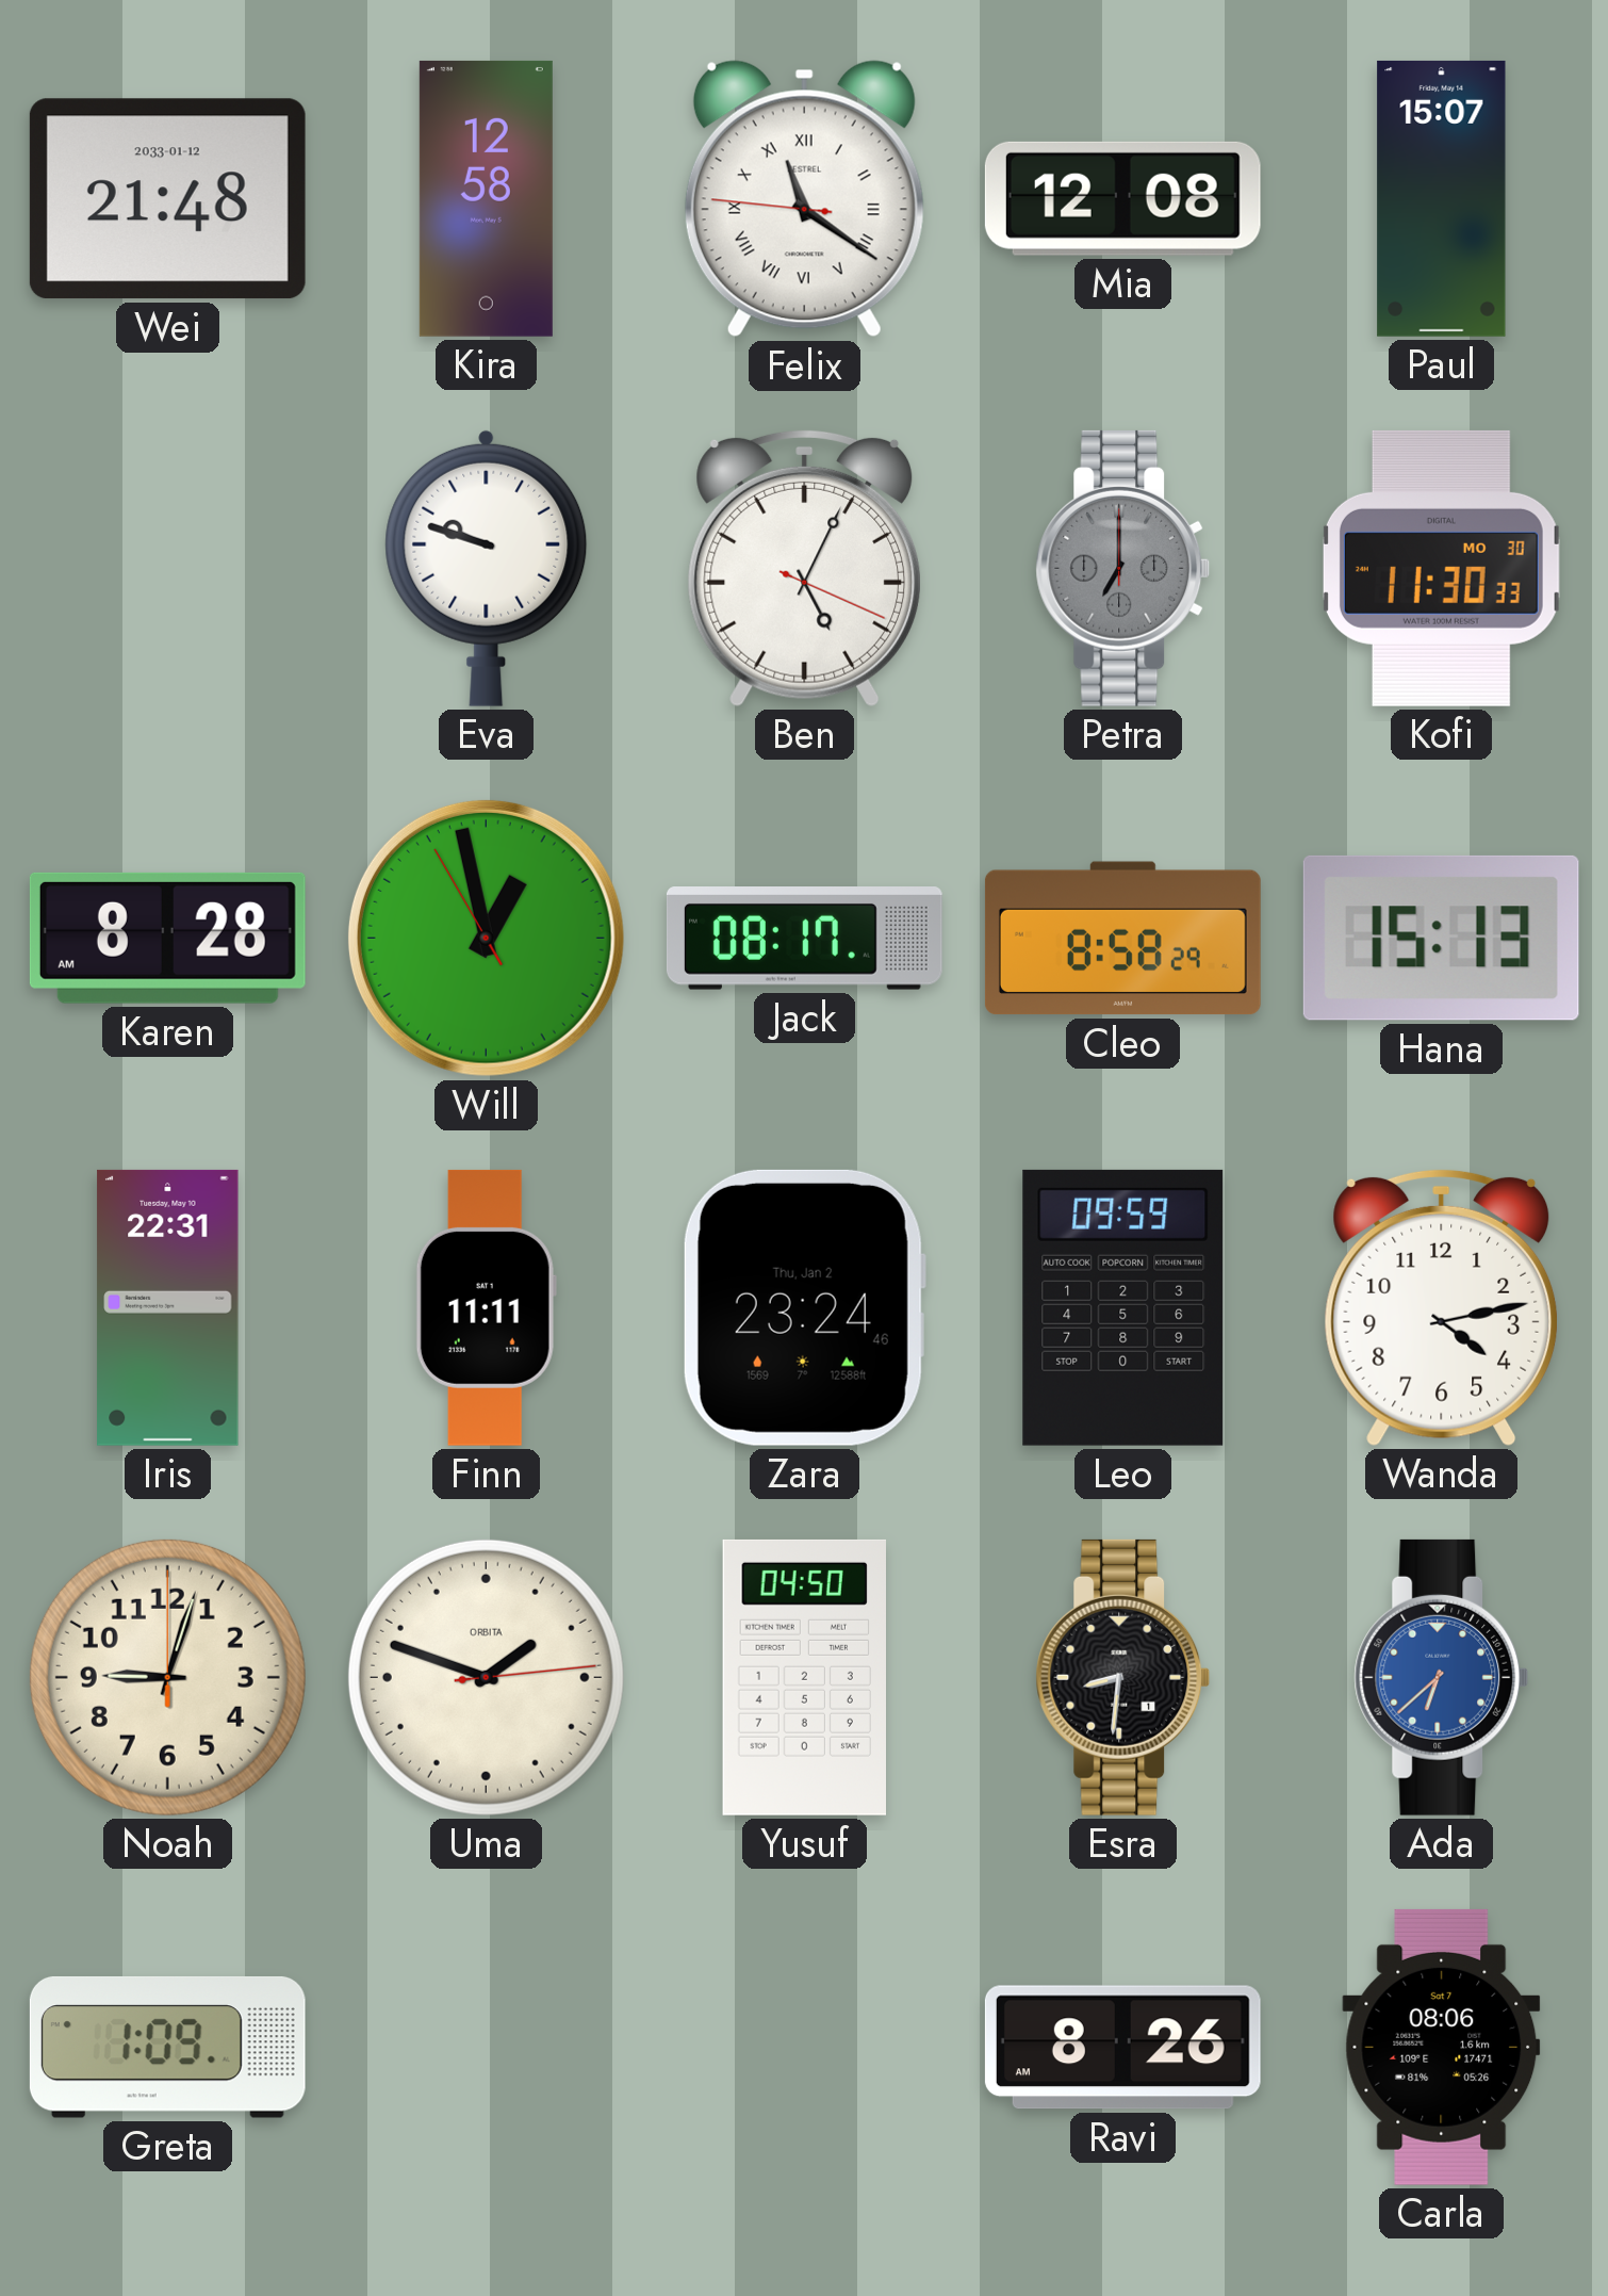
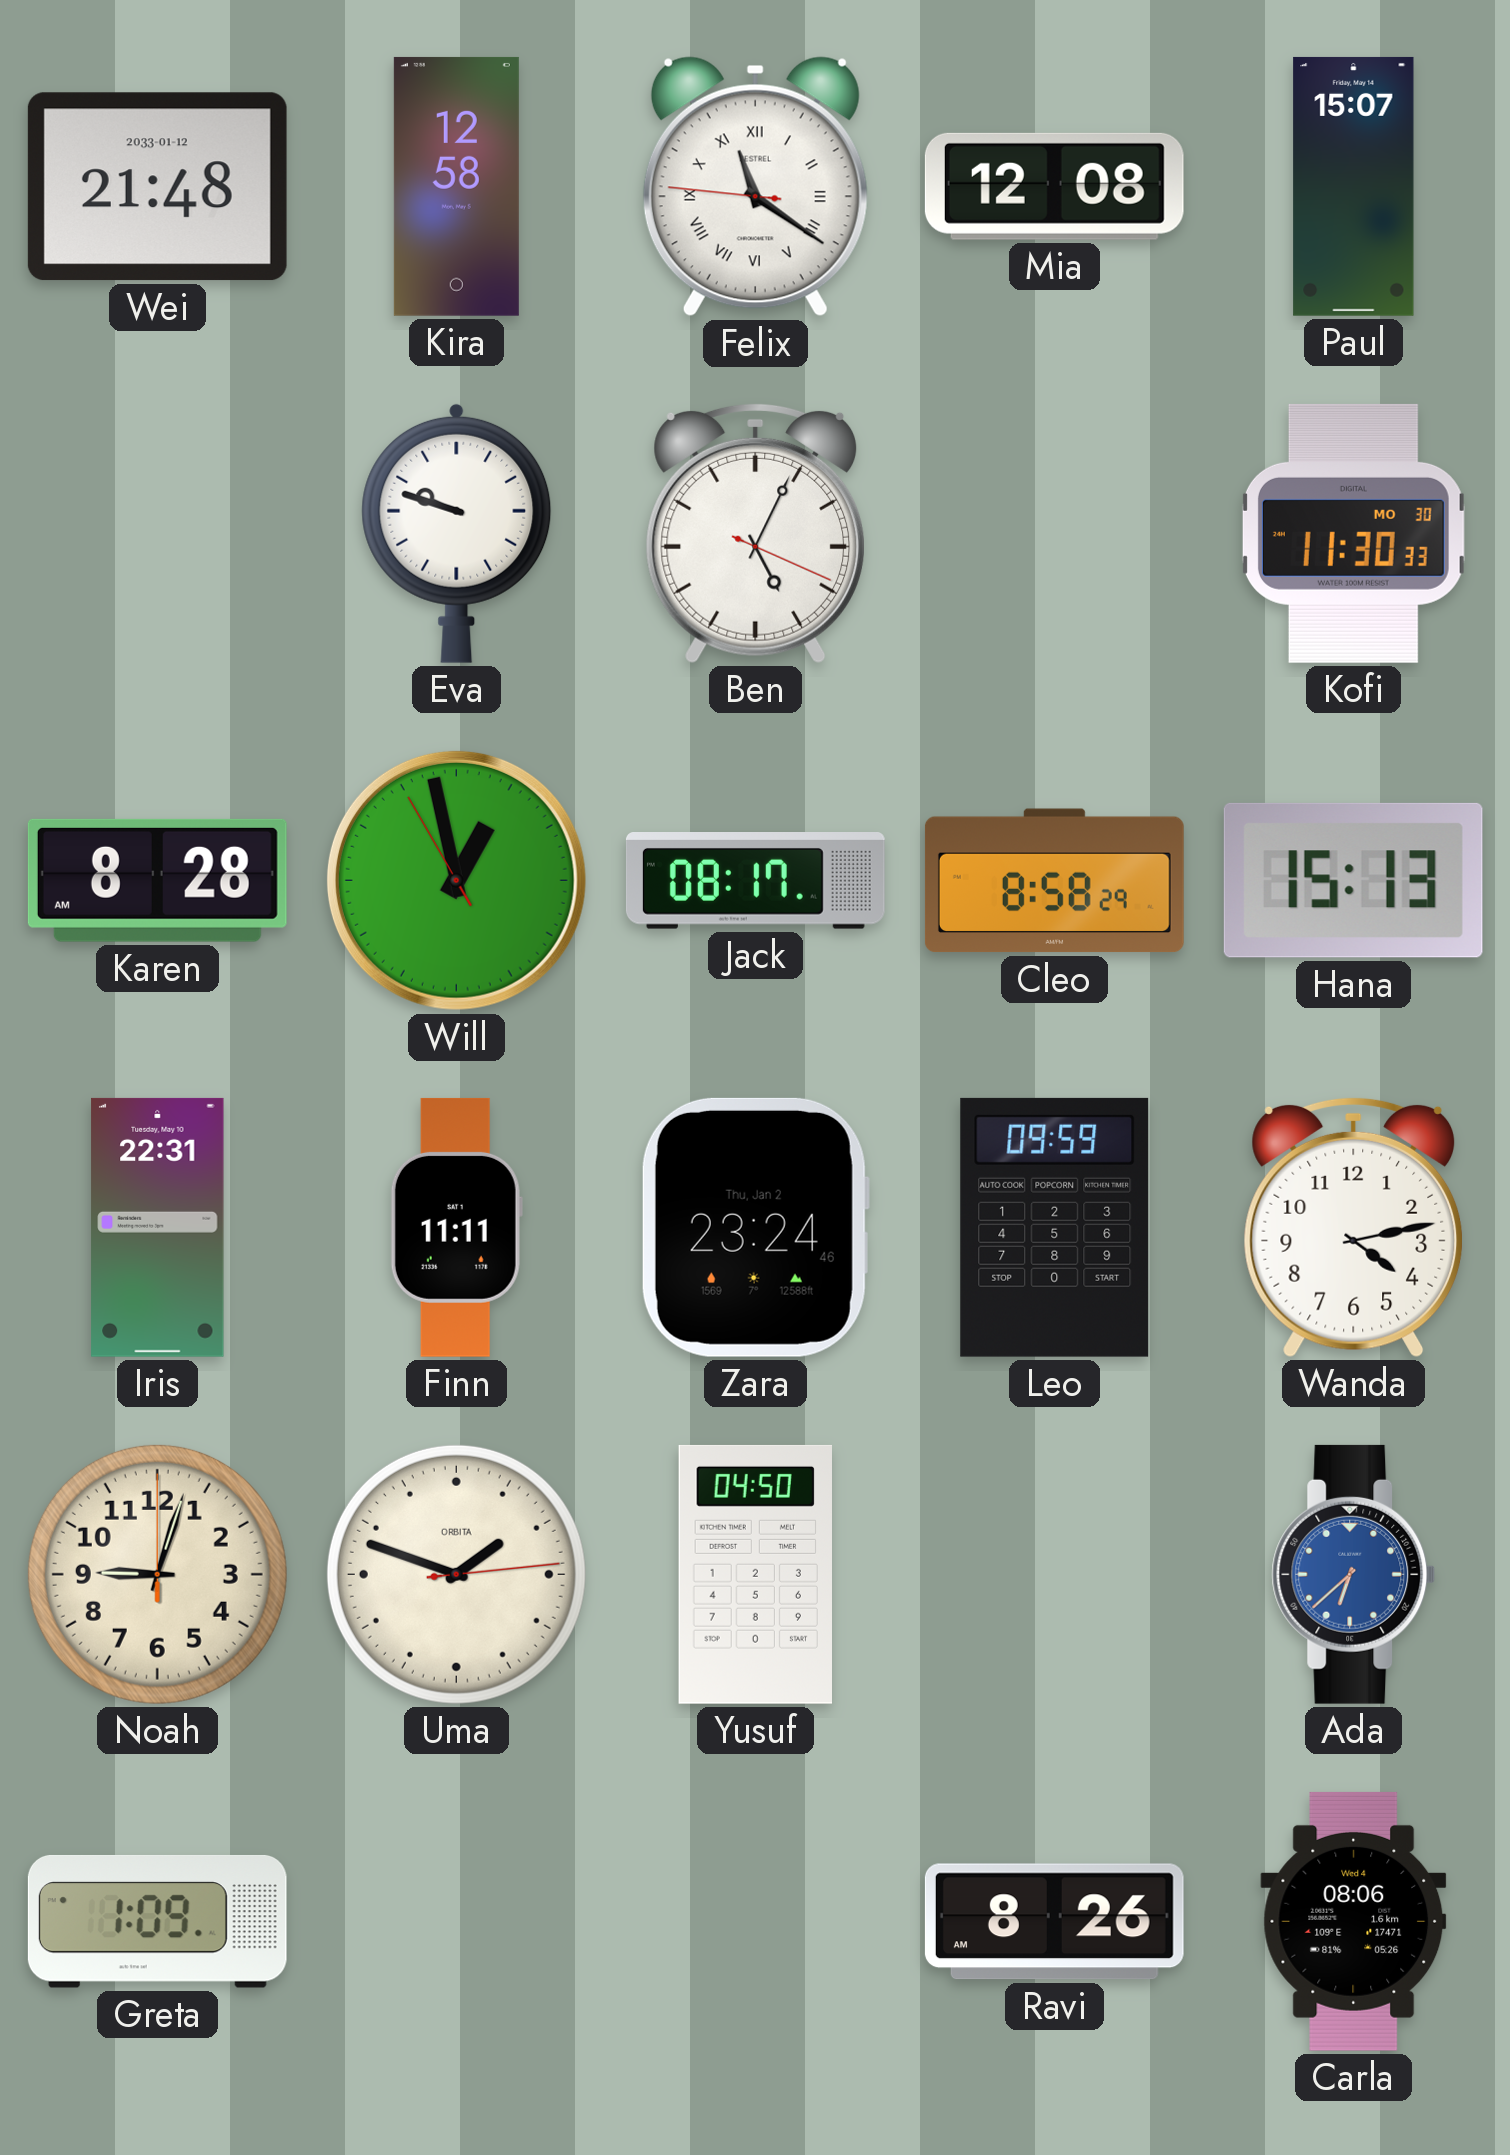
Petra: 7:00 -> none
Esra: 8:31 -> none
Carla date: Sat 7 -> Wed 4
